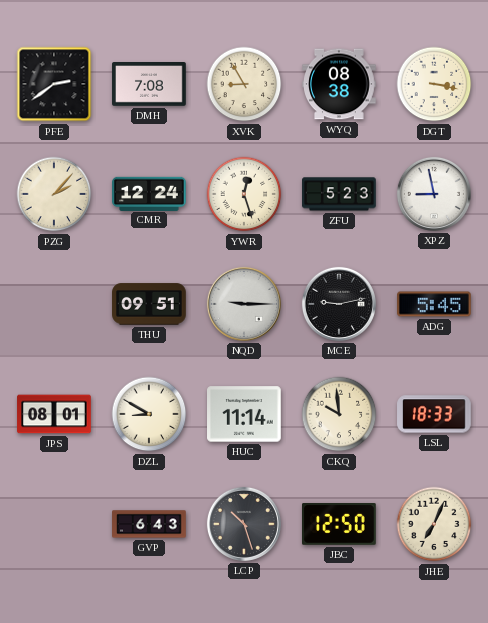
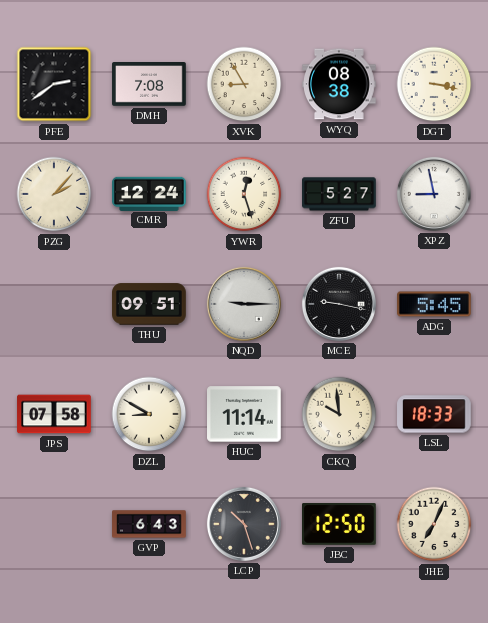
ZFU: 5:23 -> 5:27
MCE: 9:13 -> 9:17
JPS: 08:01 -> 07:58
